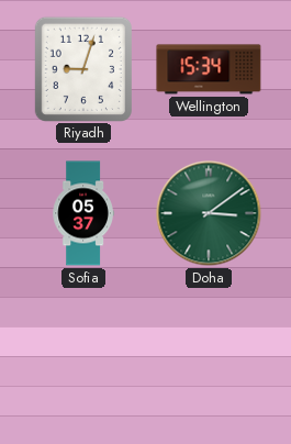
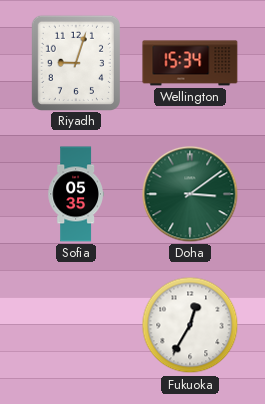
Sofia: 05:37 -> 05:35
Fukuoka: none -> 12:35
